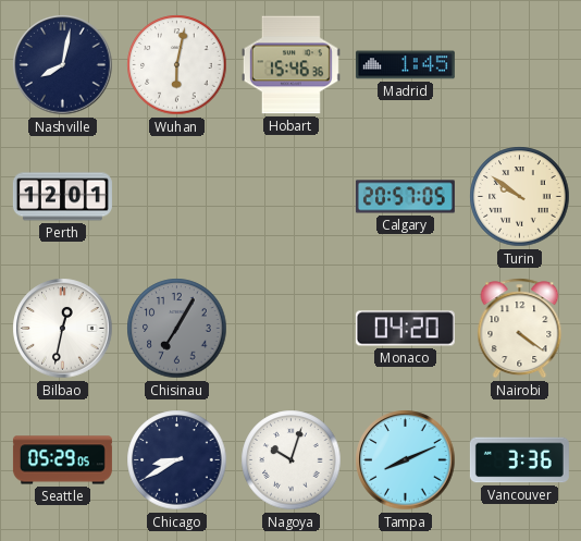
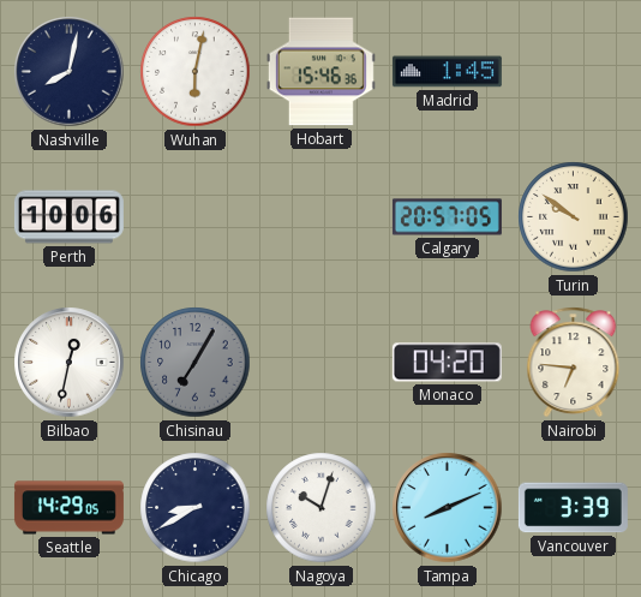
Perth: 12:01 -> 10:06
Nairobi: 4:21 -> 6:46
Seattle: 05:29 -> 14:29
Vancouver: 3:36 -> 3:39
